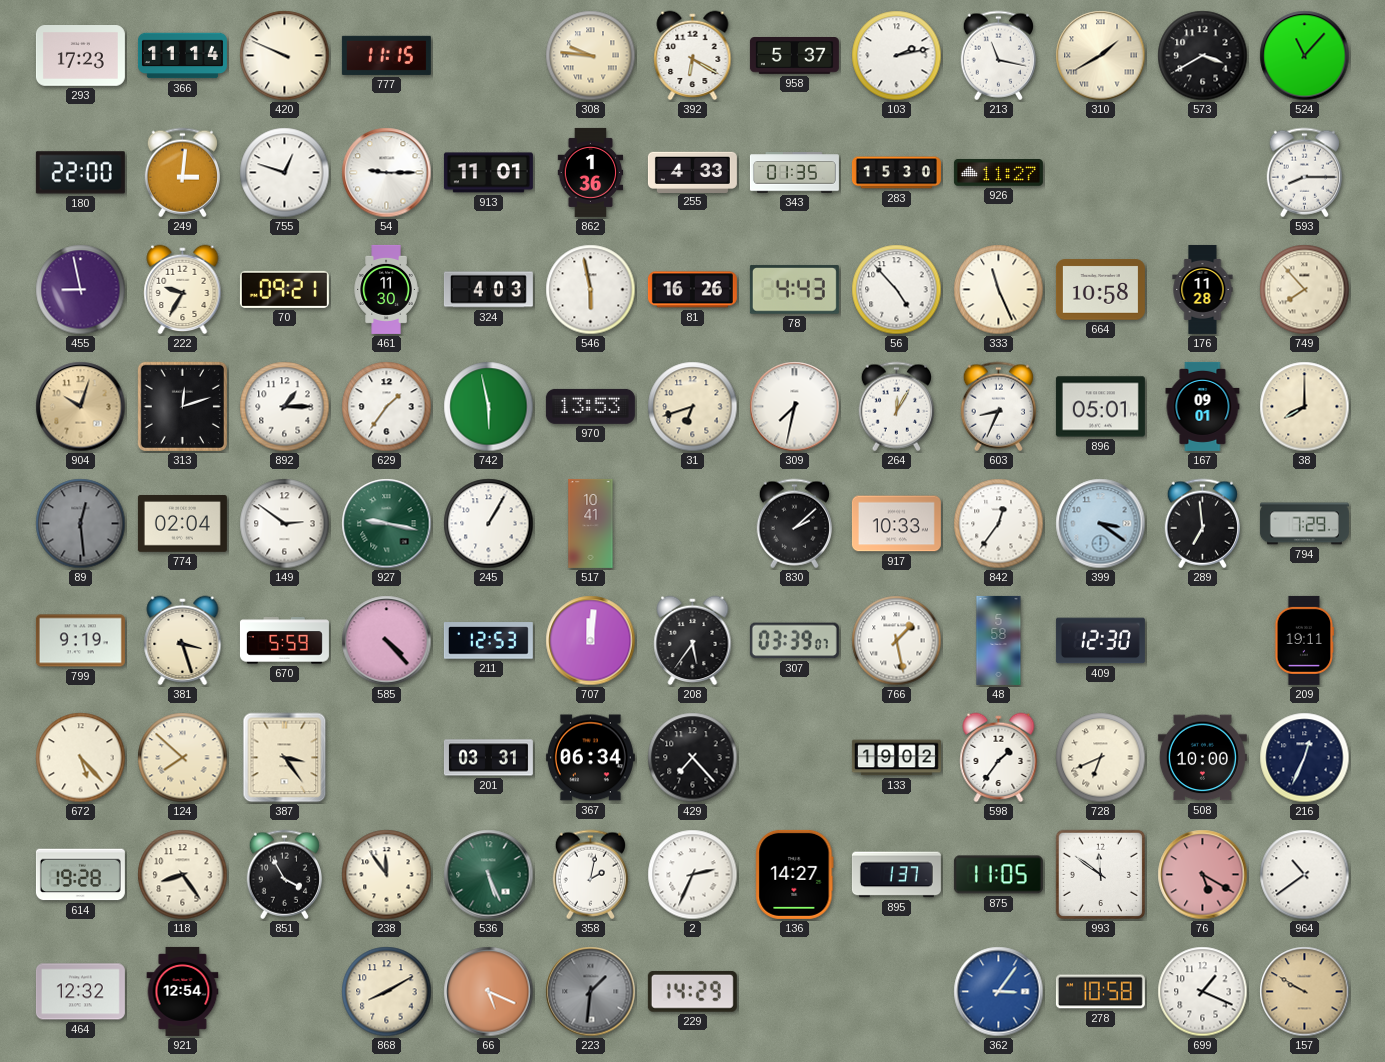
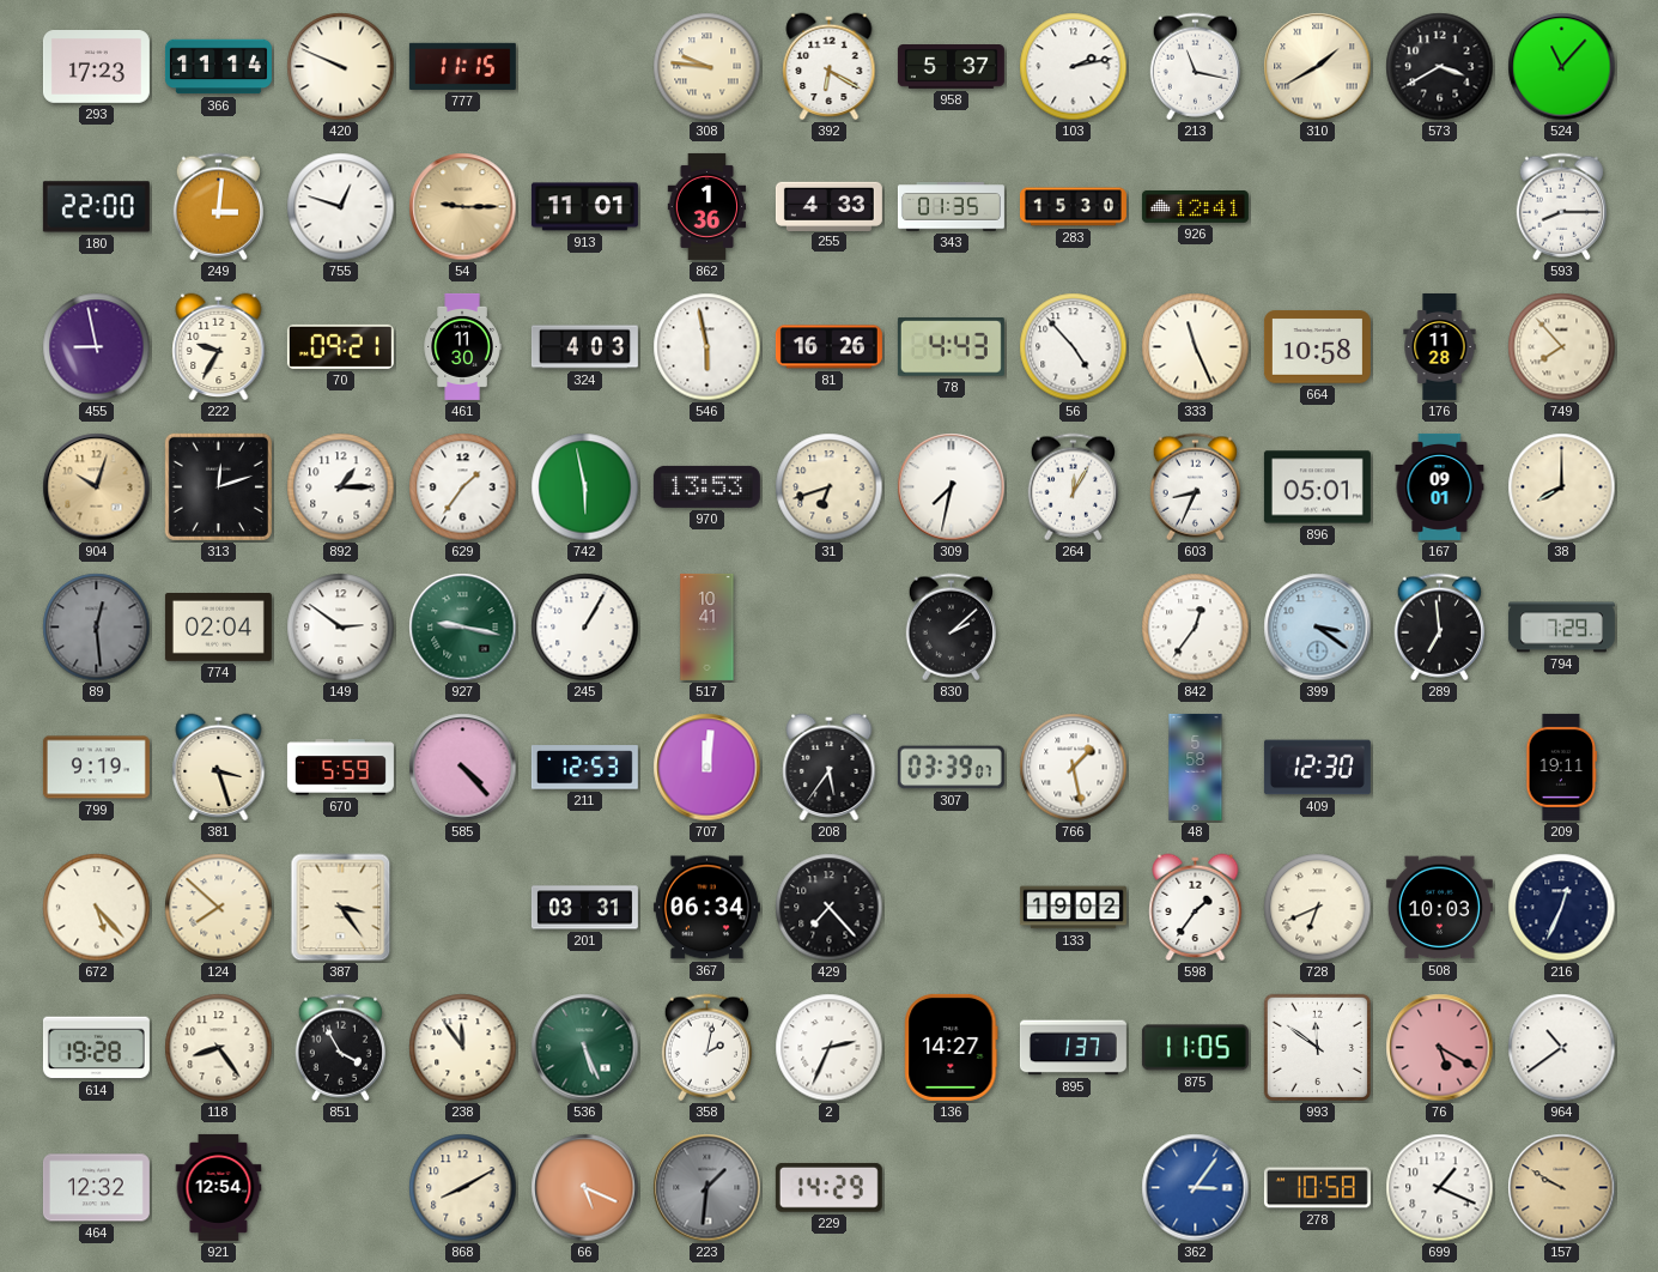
54 dial: white -> champagne
926: 11:27 -> 12:41
917: 10:33 -> none
508: 10:00 -> 10:03
